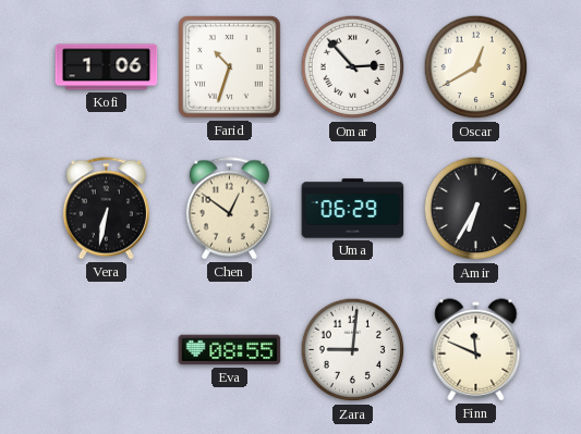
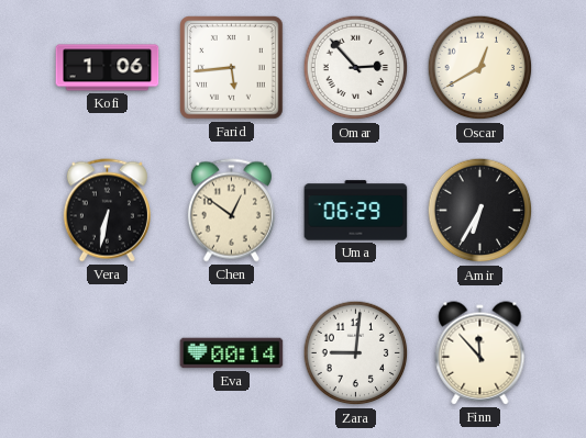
Farid: 10:33 -> 5:44
Eva: 08:55 -> 00:14
Finn: 11:49 -> 11:53
